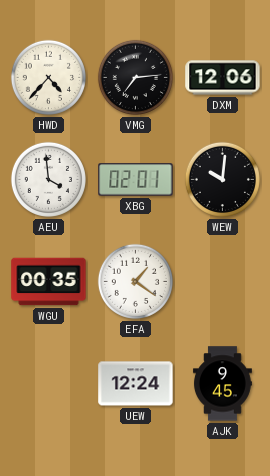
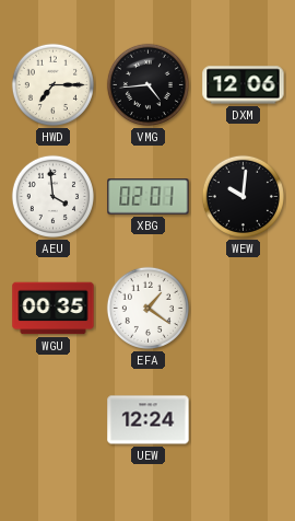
HWD: 4:37 -> 7:15
VMG: 7:14 -> 4:44
AJK: 9:45 -> none
